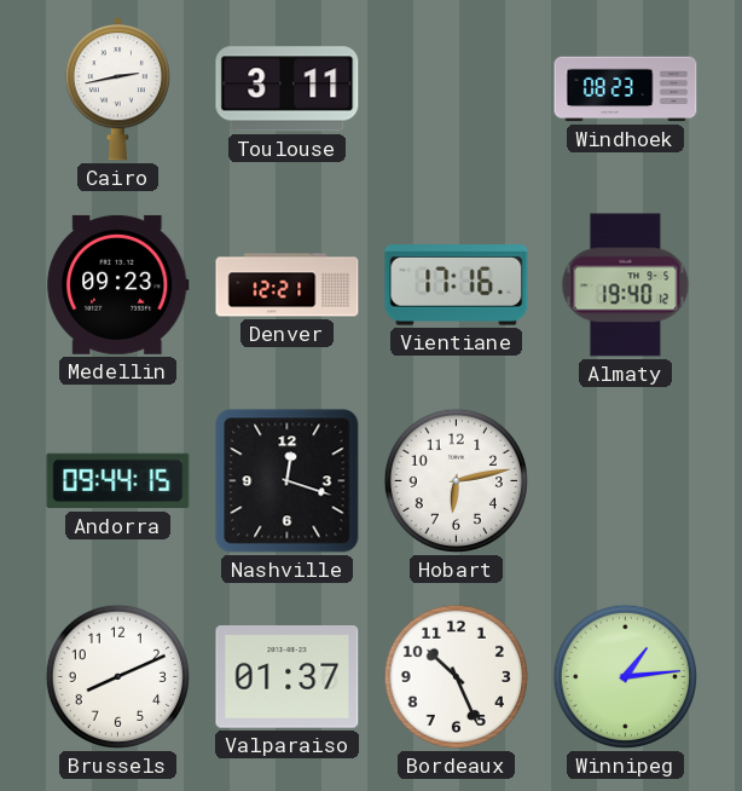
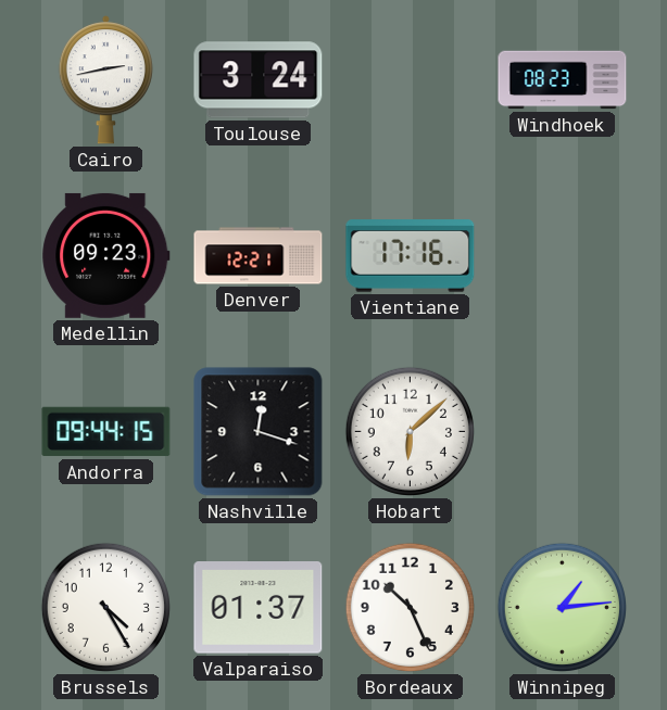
Toulouse: 3:11 -> 3:24
Almaty: 19:40 -> none
Hobart: 6:13 -> 6:08
Brussels: 8:11 -> 4:25
